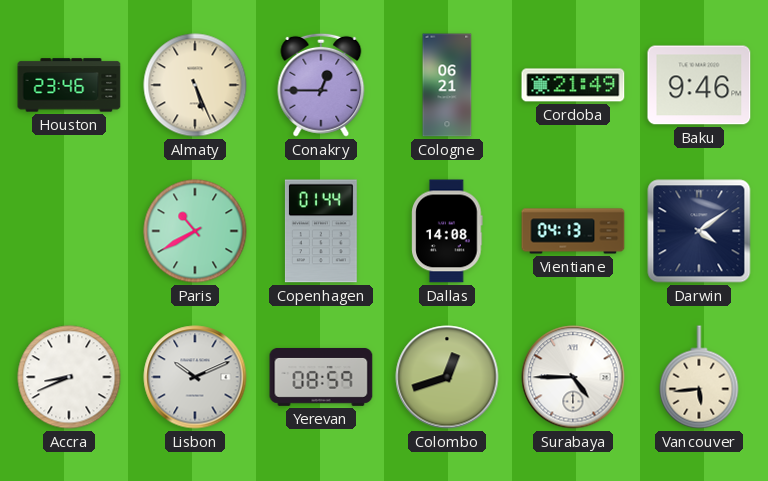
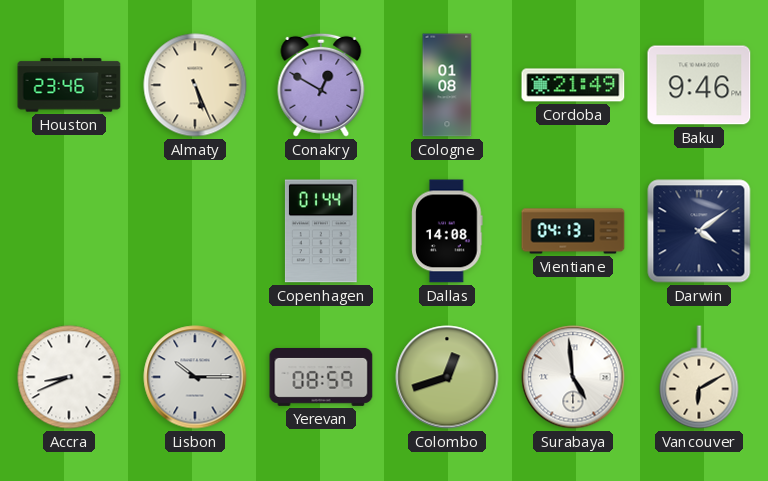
Conakry: 12:45 -> 12:50
Cologne: 06:21 -> 01:08
Paris: 10:40 -> none
Lisbon: 10:11 -> 10:15
Surabaya: 4:45 -> 4:59
Vancouver: 5:44 -> 6:10
